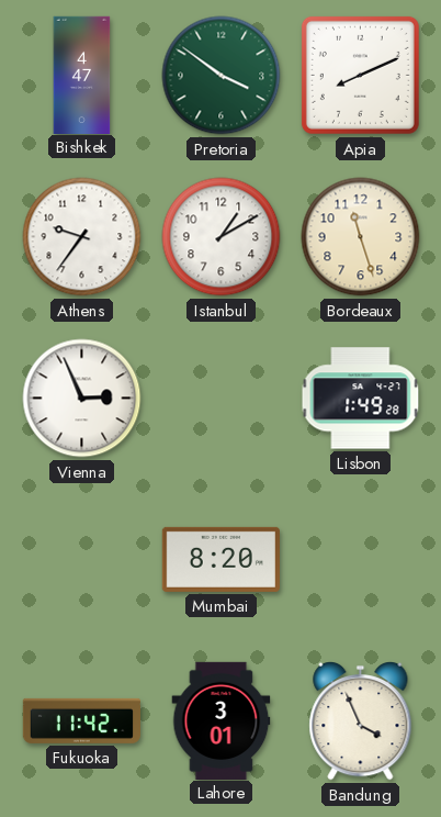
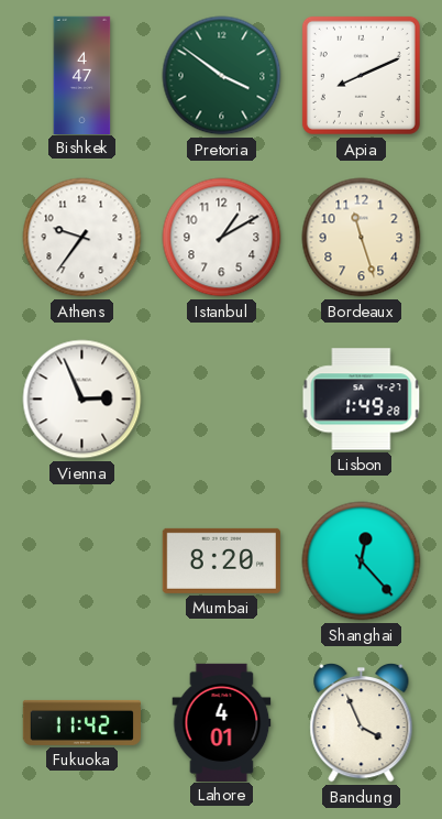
Shanghai: none -> 12:23
Lahore: 3:01 -> 4:01
